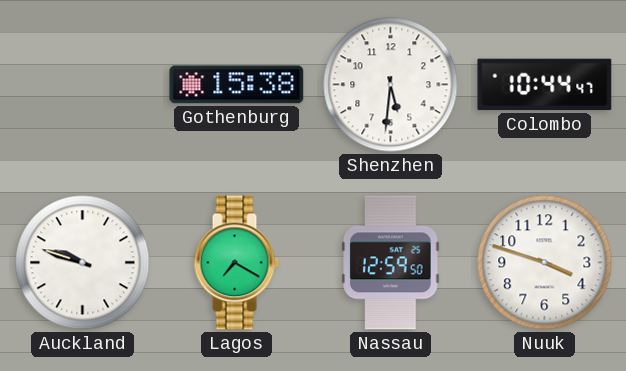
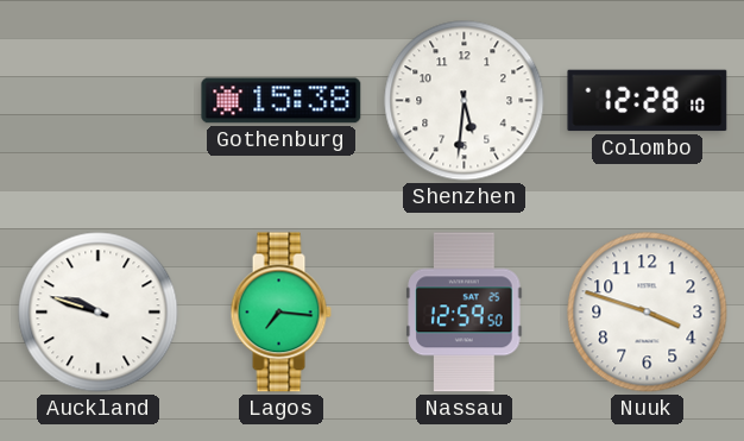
Colombo: 10:44 -> 12:28
Lagos: 7:20 -> 7:16
